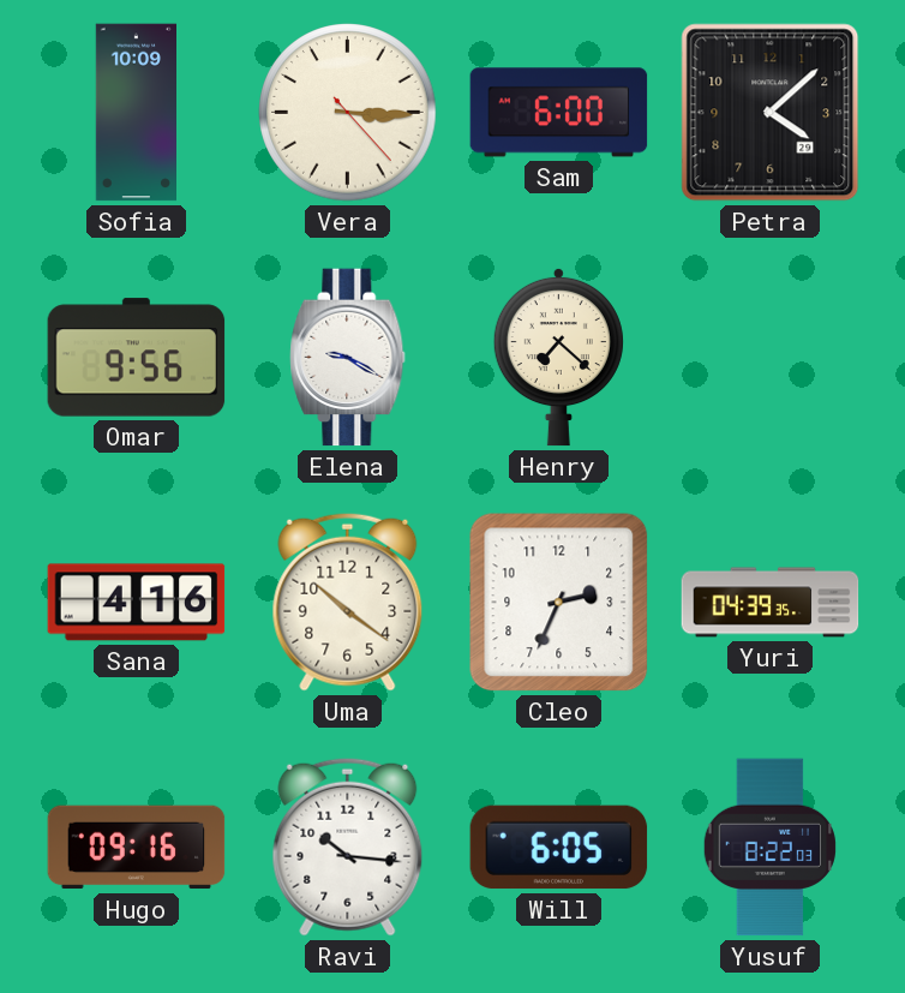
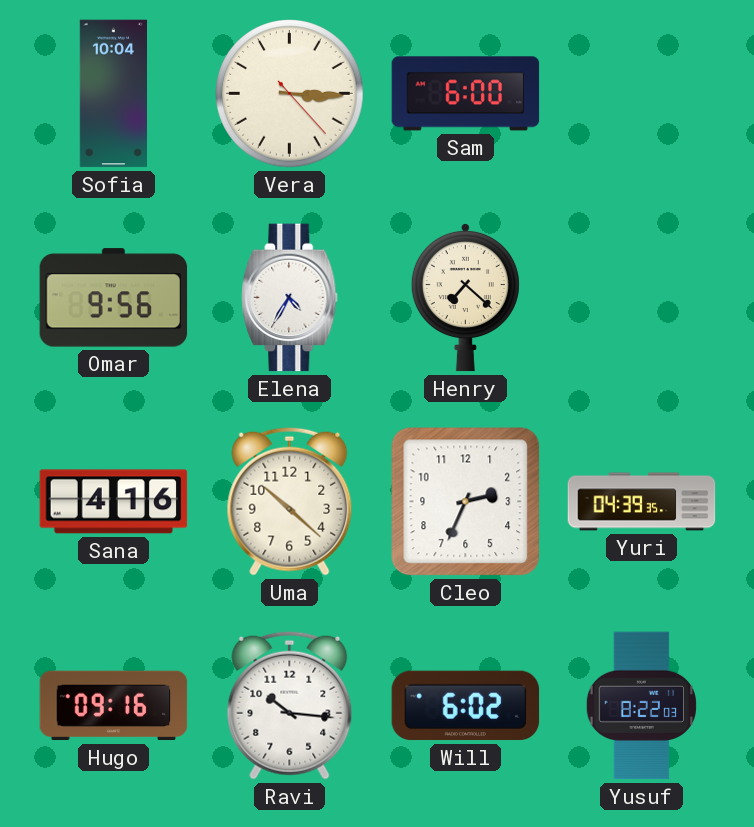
Sofia: 10:09 -> 10:04
Petra: 4:08 -> none
Elena: 9:20 -> 4:35
Uma: 10:21 -> 10:22
Will: 6:05 -> 6:02
